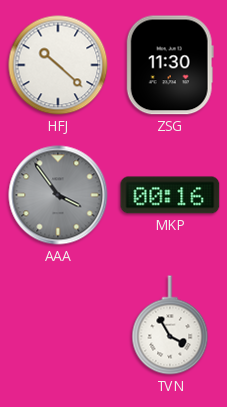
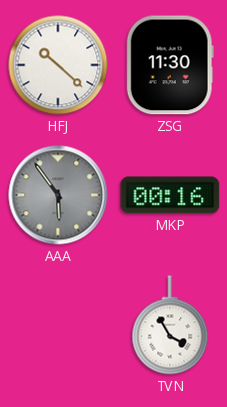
AAA: 3:54 -> 5:54
